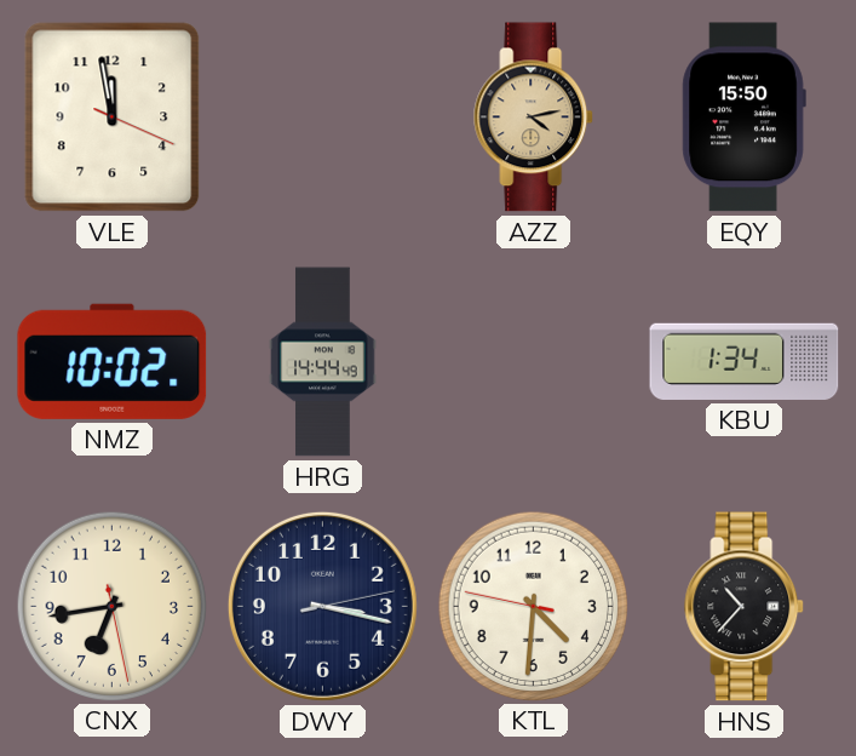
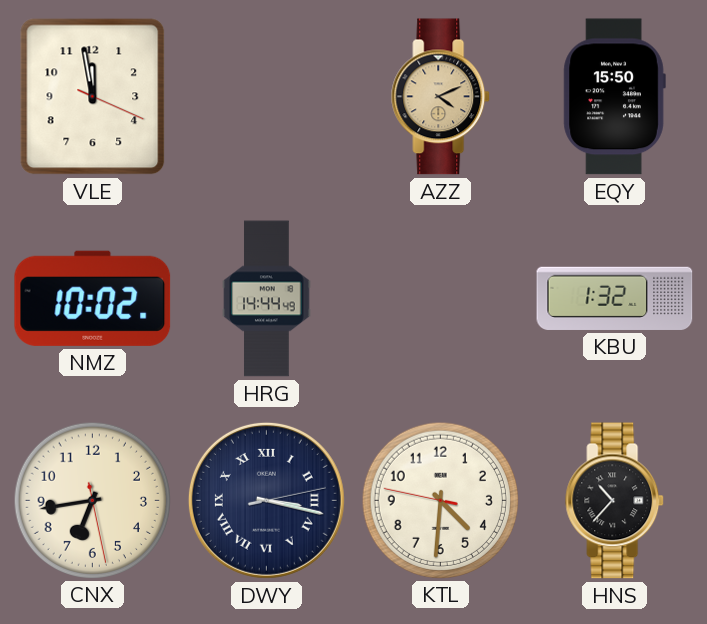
AZZ: 4:13 -> 4:11
KBU: 1:34 -> 1:32
DWY numerals: Arabic -> Roman
